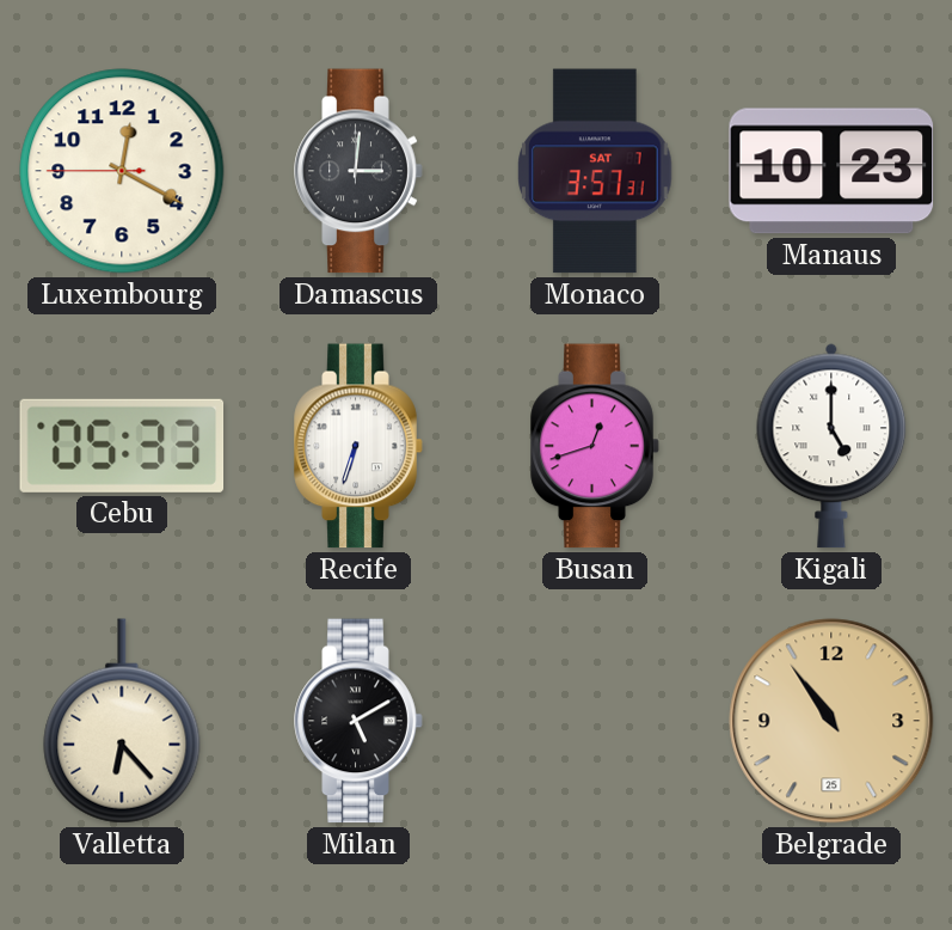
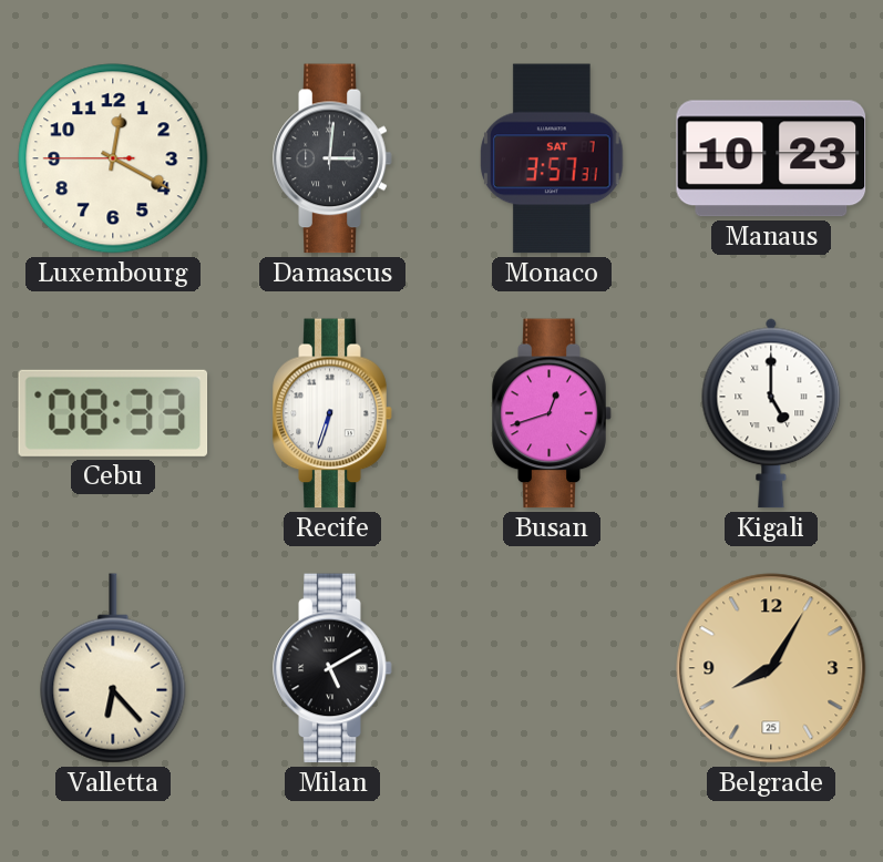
Cebu: 05:33 -> 08:33
Belgrade: 10:54 -> 8:05
